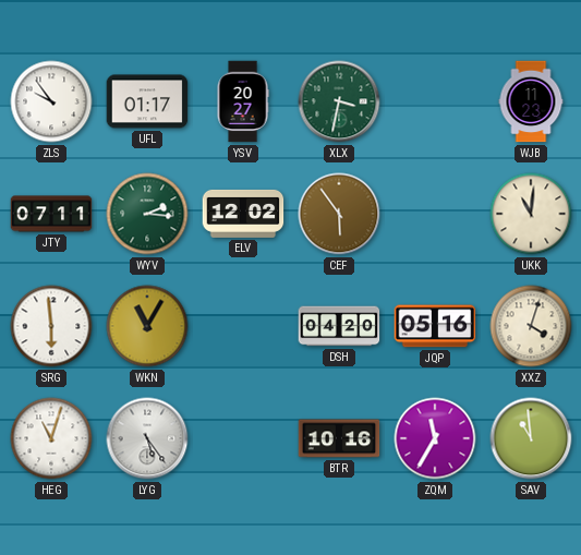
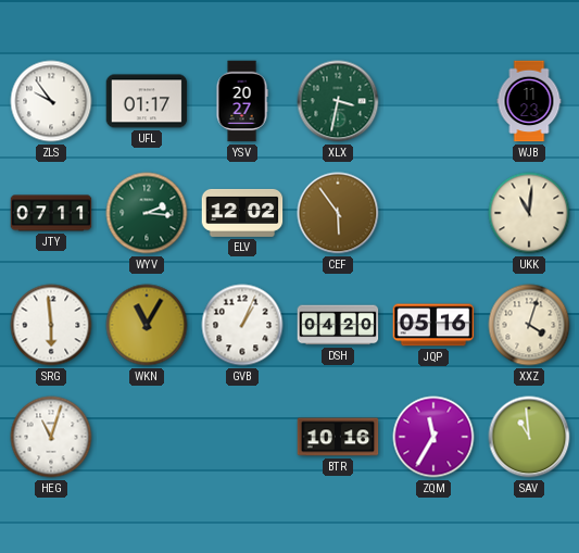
GVB: none -> 1:04
LYG: 5:24 -> none
